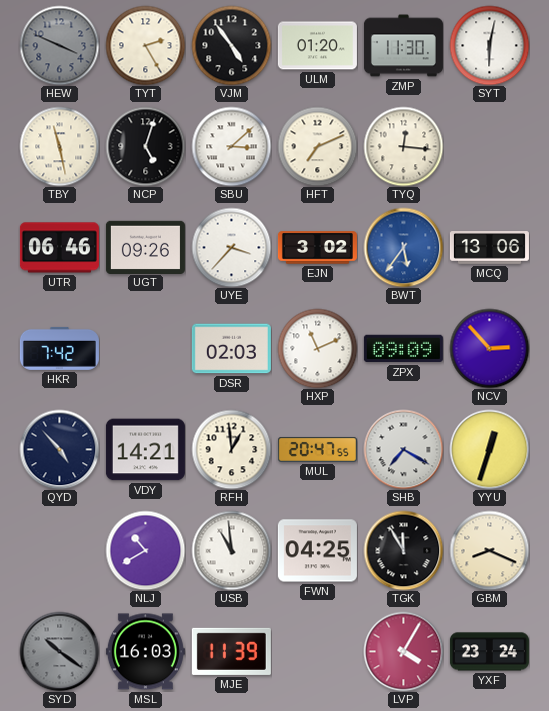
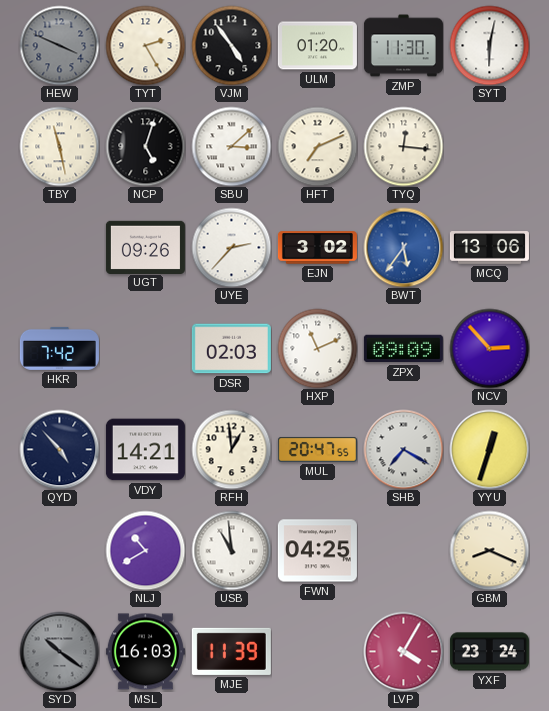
UTR: 06:46 -> none
UYE: 3:37 -> 2:37
TGK: 11:55 -> none
